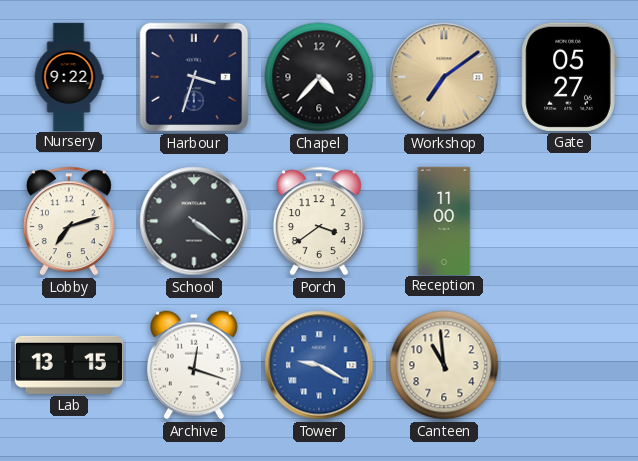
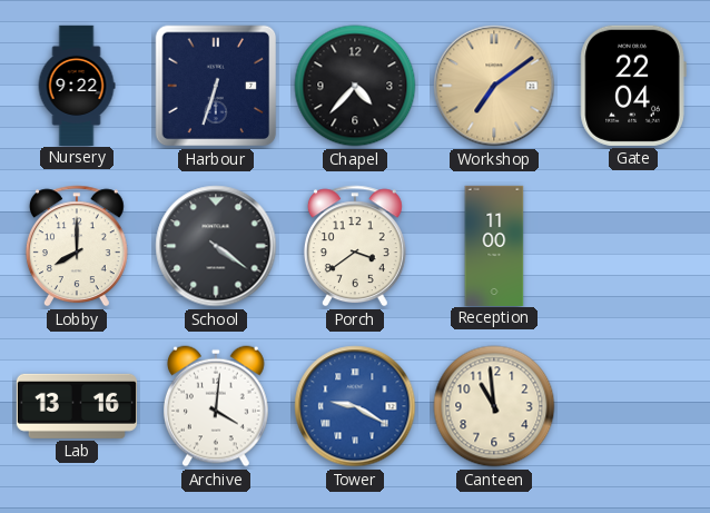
Harbour: 3:33 -> 6:33
Gate: 05:27 -> 22:04
Lobby: 7:12 -> 8:00
Lab: 13:15 -> 13:16
Archive: 12:18 -> 4:01
